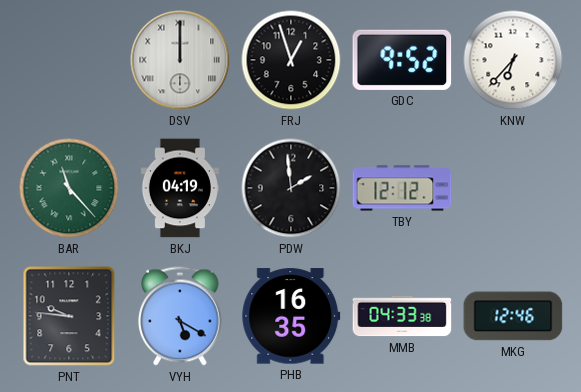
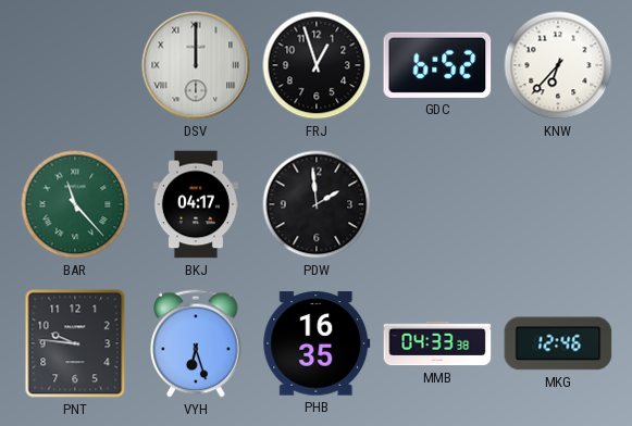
GDC: 9:52 -> 6:52
BKJ: 04:19 -> 04:17
TBY: 12:12 -> none
VYH: 5:20 -> 6:27
